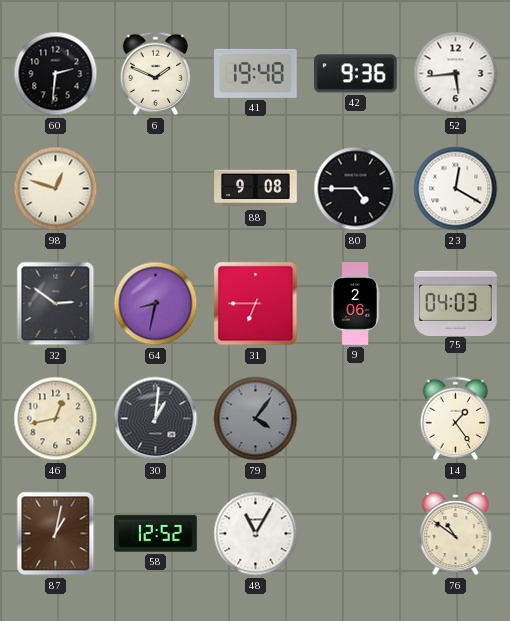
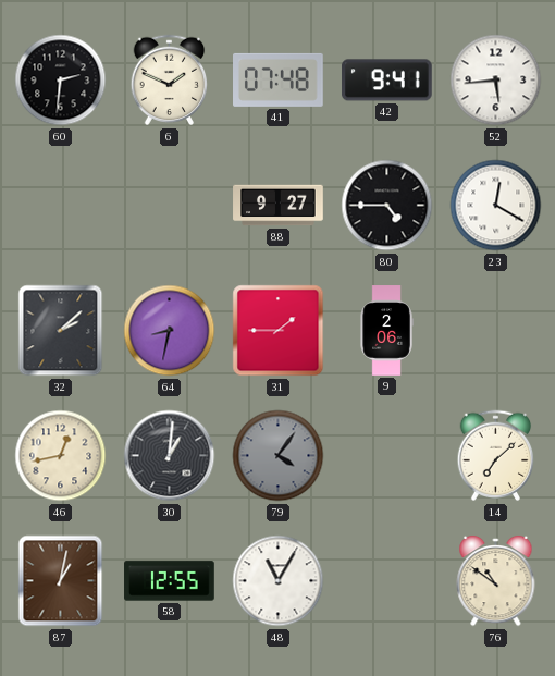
41: 19:48 -> 07:48
42: 9:36 -> 9:41
98: 12:48 -> none
88: 9:08 -> 9:27
32: 2:51 -> 2:08
31: 6:45 -> 1:45
75: 04:03 -> none
14: 1:24 -> 7:08
58: 12:52 -> 12:55
